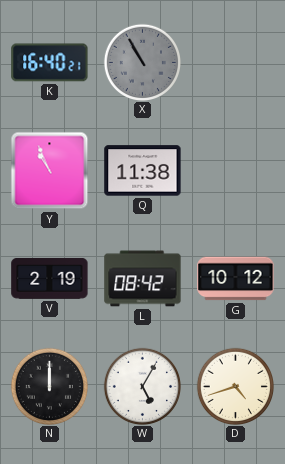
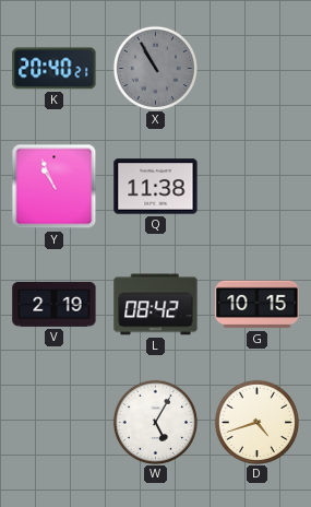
K: 16:40 -> 20:40
G: 10:12 -> 10:15
N: 12:00 -> none
